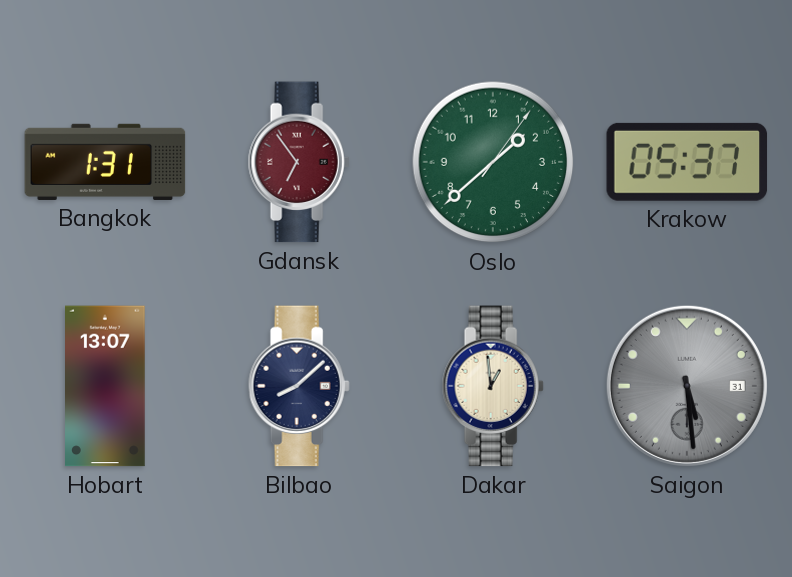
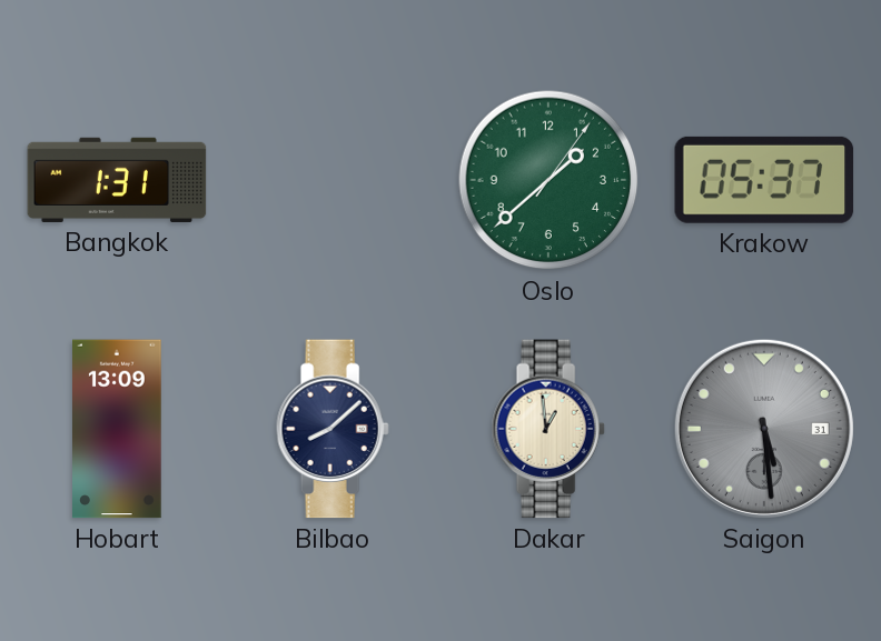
Gdansk: 6:54 -> none
Hobart: 13:07 -> 13:09
